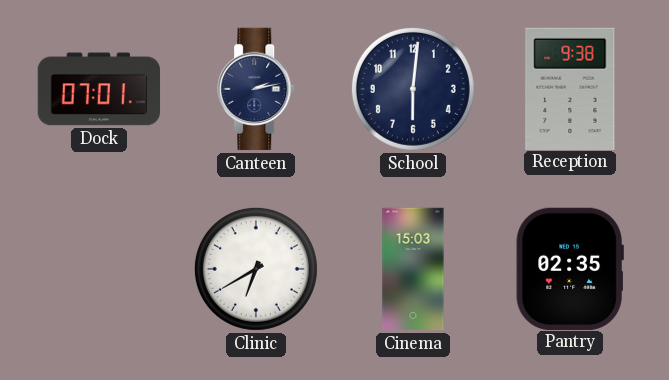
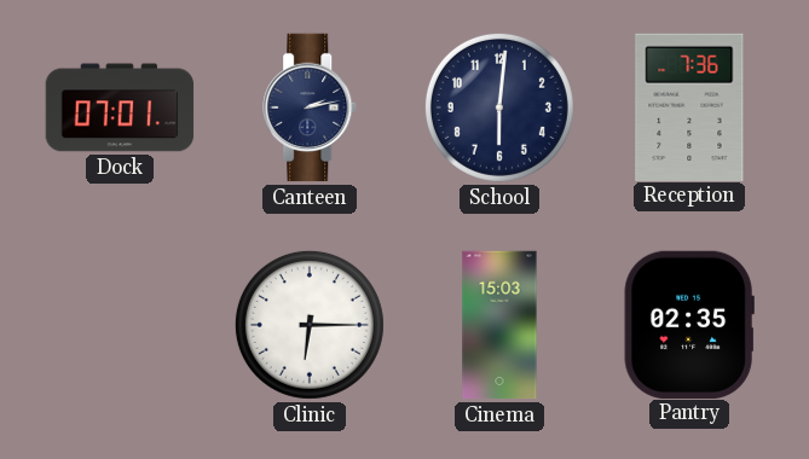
Reception: 9:38 -> 7:36
Clinic: 6:40 -> 6:15
